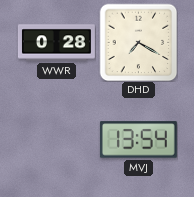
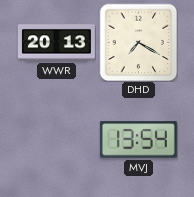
WWR: 0:28 -> 20:13
